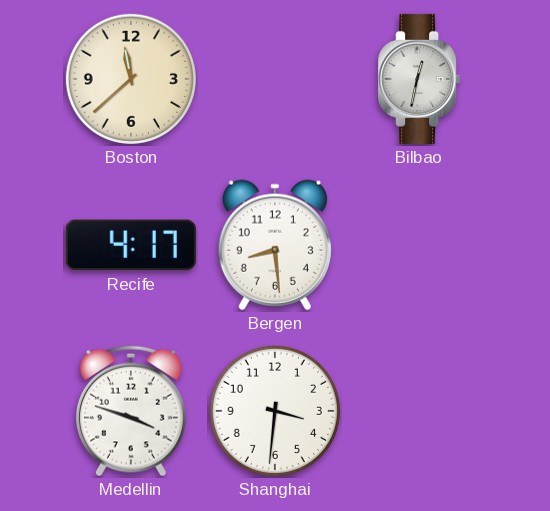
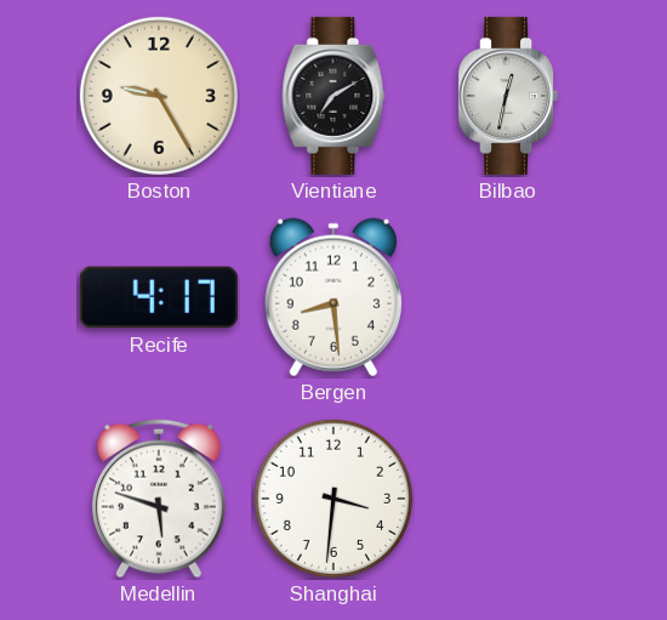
Boston: 11:38 -> 9:25
Vientiane: none -> 7:10
Medellin: 3:48 -> 5:48
